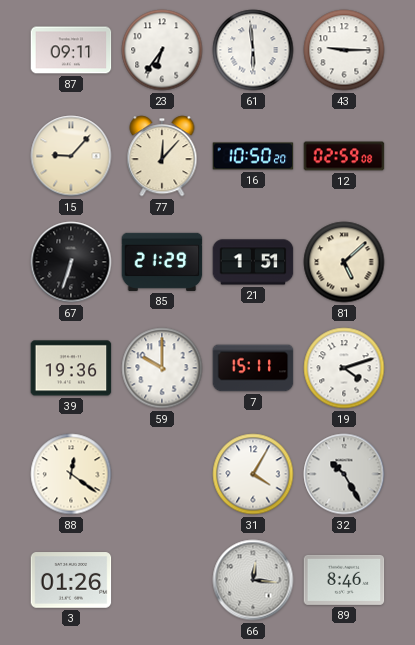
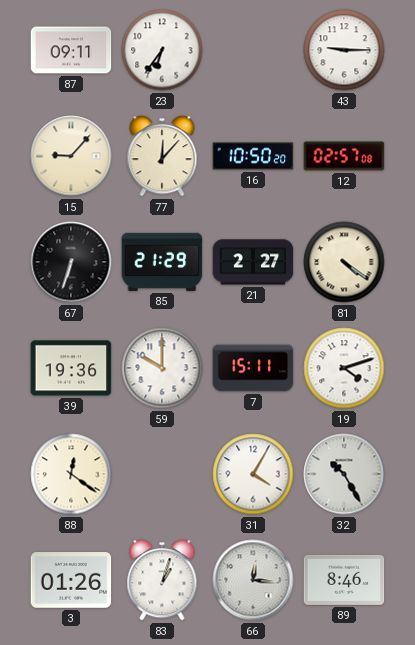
61: 5:59 -> none
12: 02:59 -> 02:57
21: 1:51 -> 2:27
81: 5:08 -> 4:21
83: none -> 1:03
